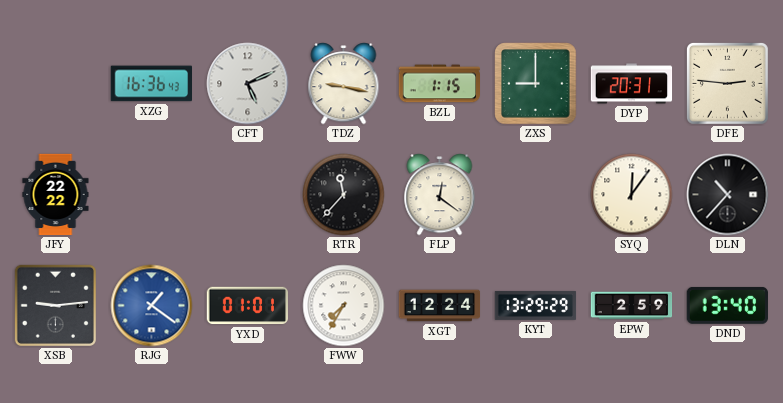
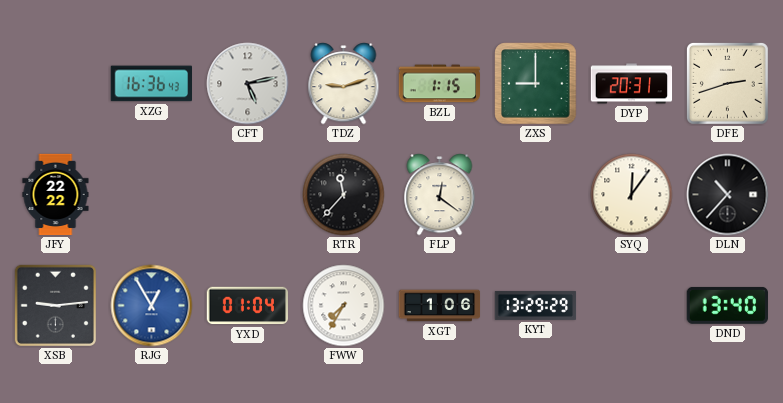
CFT: 5:11 -> 5:13
TDZ: 9:17 -> 9:12
DFE: 2:46 -> 2:42
RJG: 1:21 -> 12:55
YXD: 01:01 -> 01:04
XGT: 12:24 -> 1:06
EPW: 2:59 -> none
